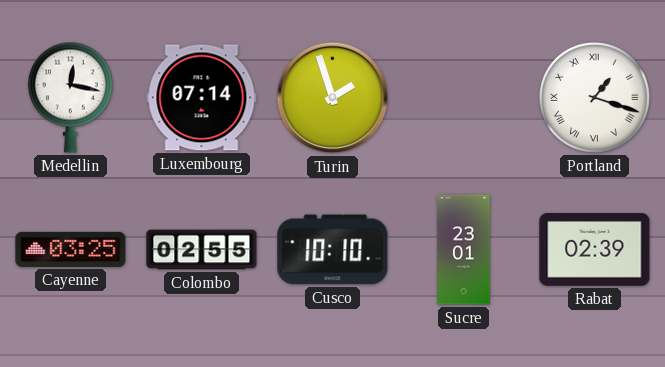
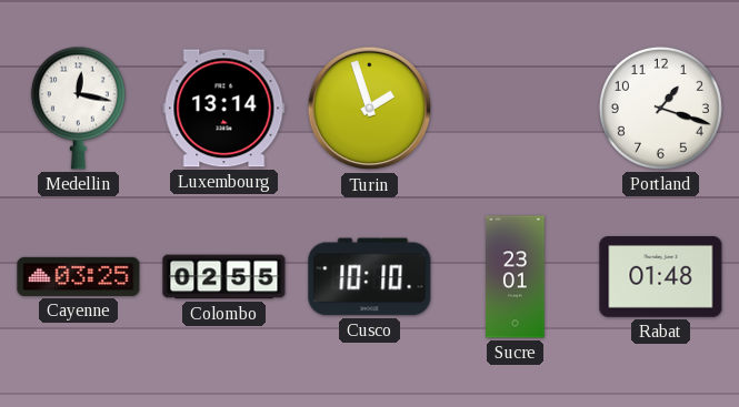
Luxembourg: 07:14 -> 13:14
Portland numerals: Roman -> Arabic
Rabat: 02:39 -> 01:48
